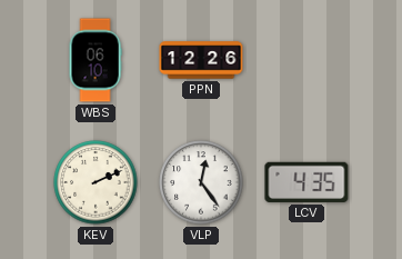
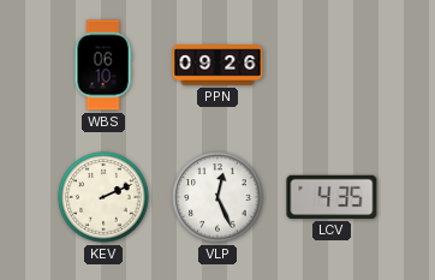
PPN: 12:26 -> 09:26
VLP: 12:24 -> 12:26
